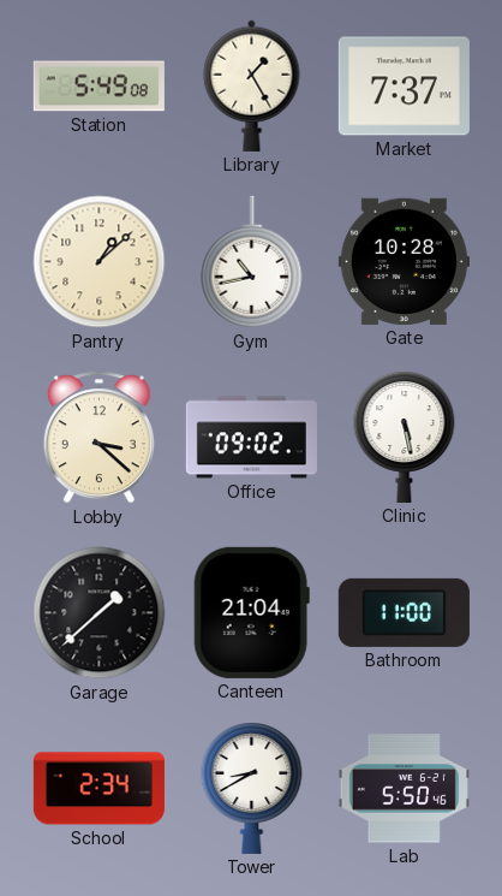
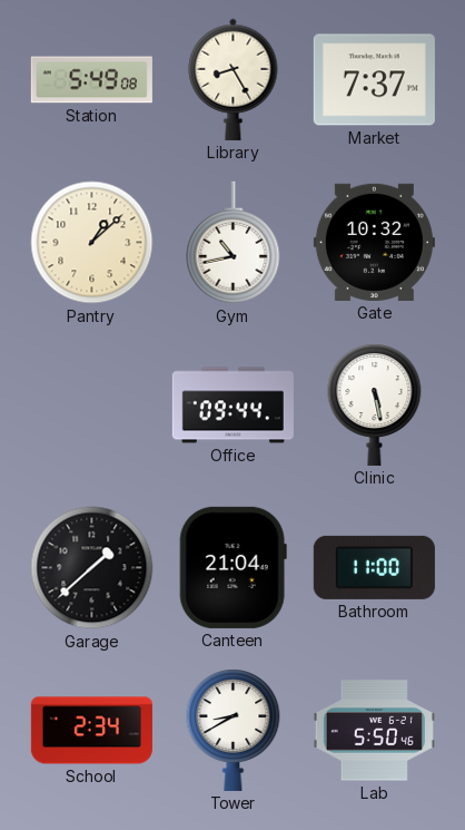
Library: 1:25 -> 8:25
Gate: 10:28 -> 10:32
Lobby: 3:22 -> none
Office: 09:02 -> 09:44
